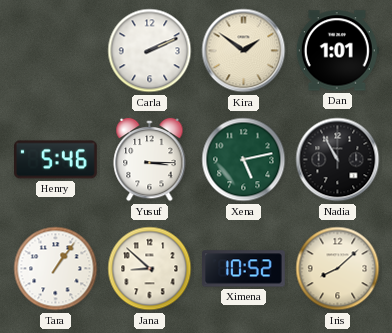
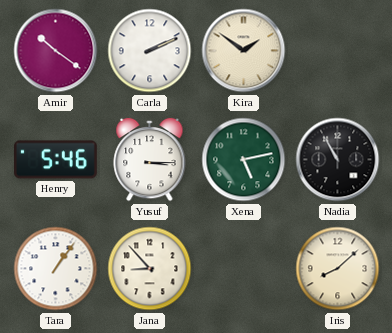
Amir: none -> 10:21
Dan: 1:01 -> none
Jana: 8:52 -> 8:53
Ximena: 10:52 -> none
